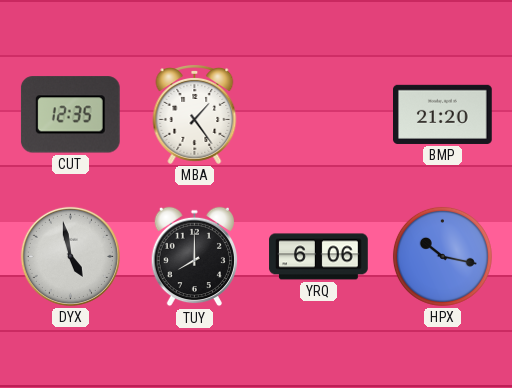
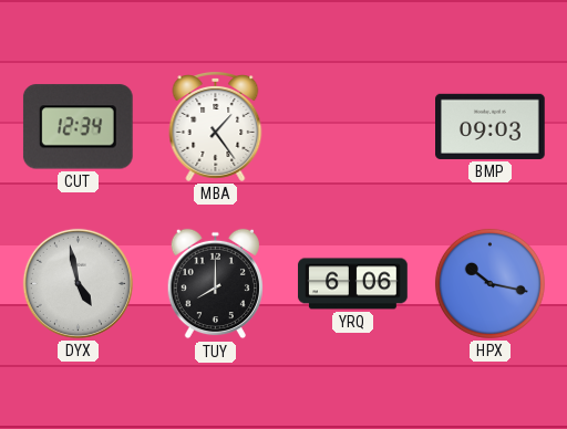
CUT: 12:35 -> 12:34
BMP: 21:20 -> 09:03
